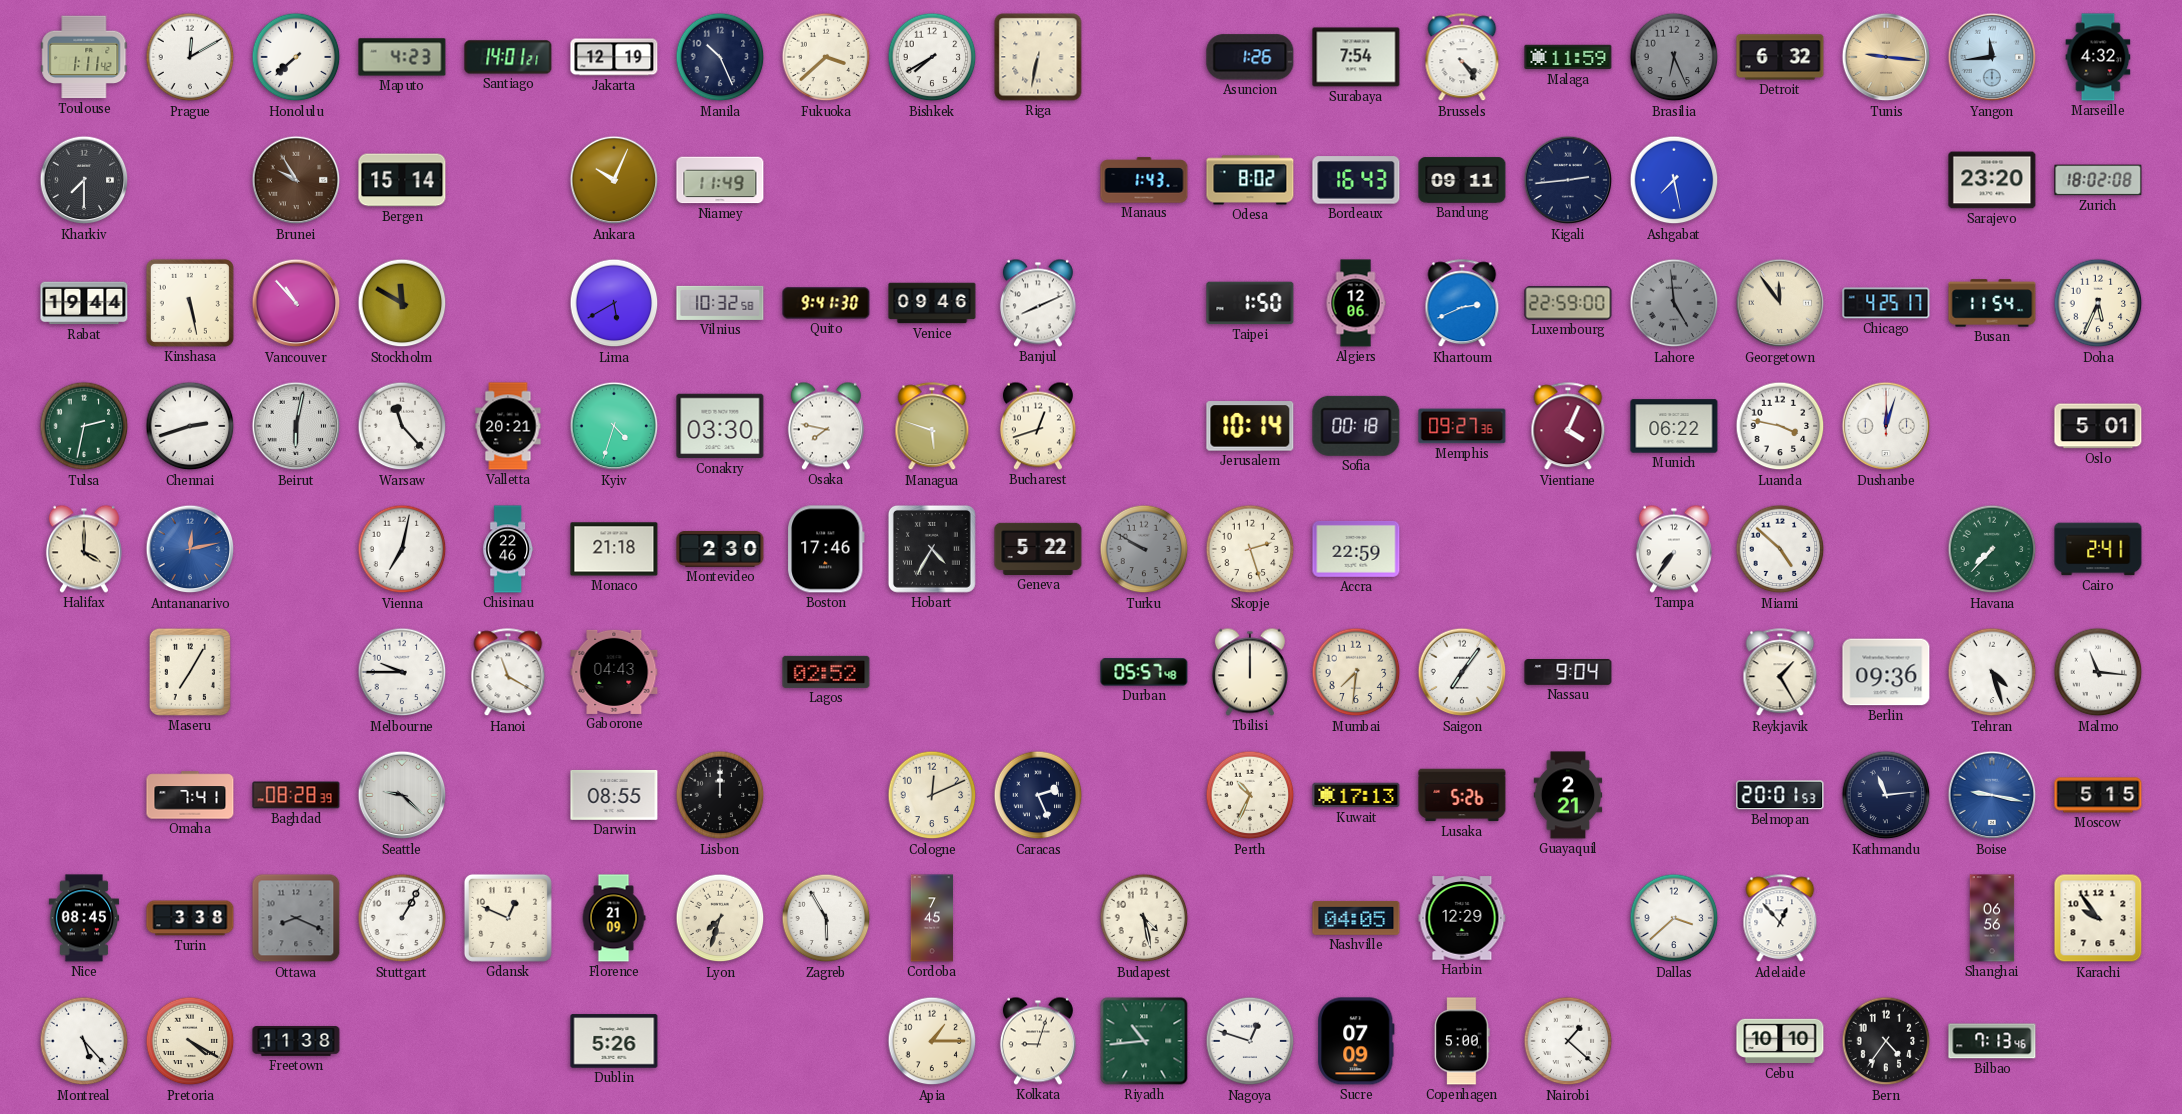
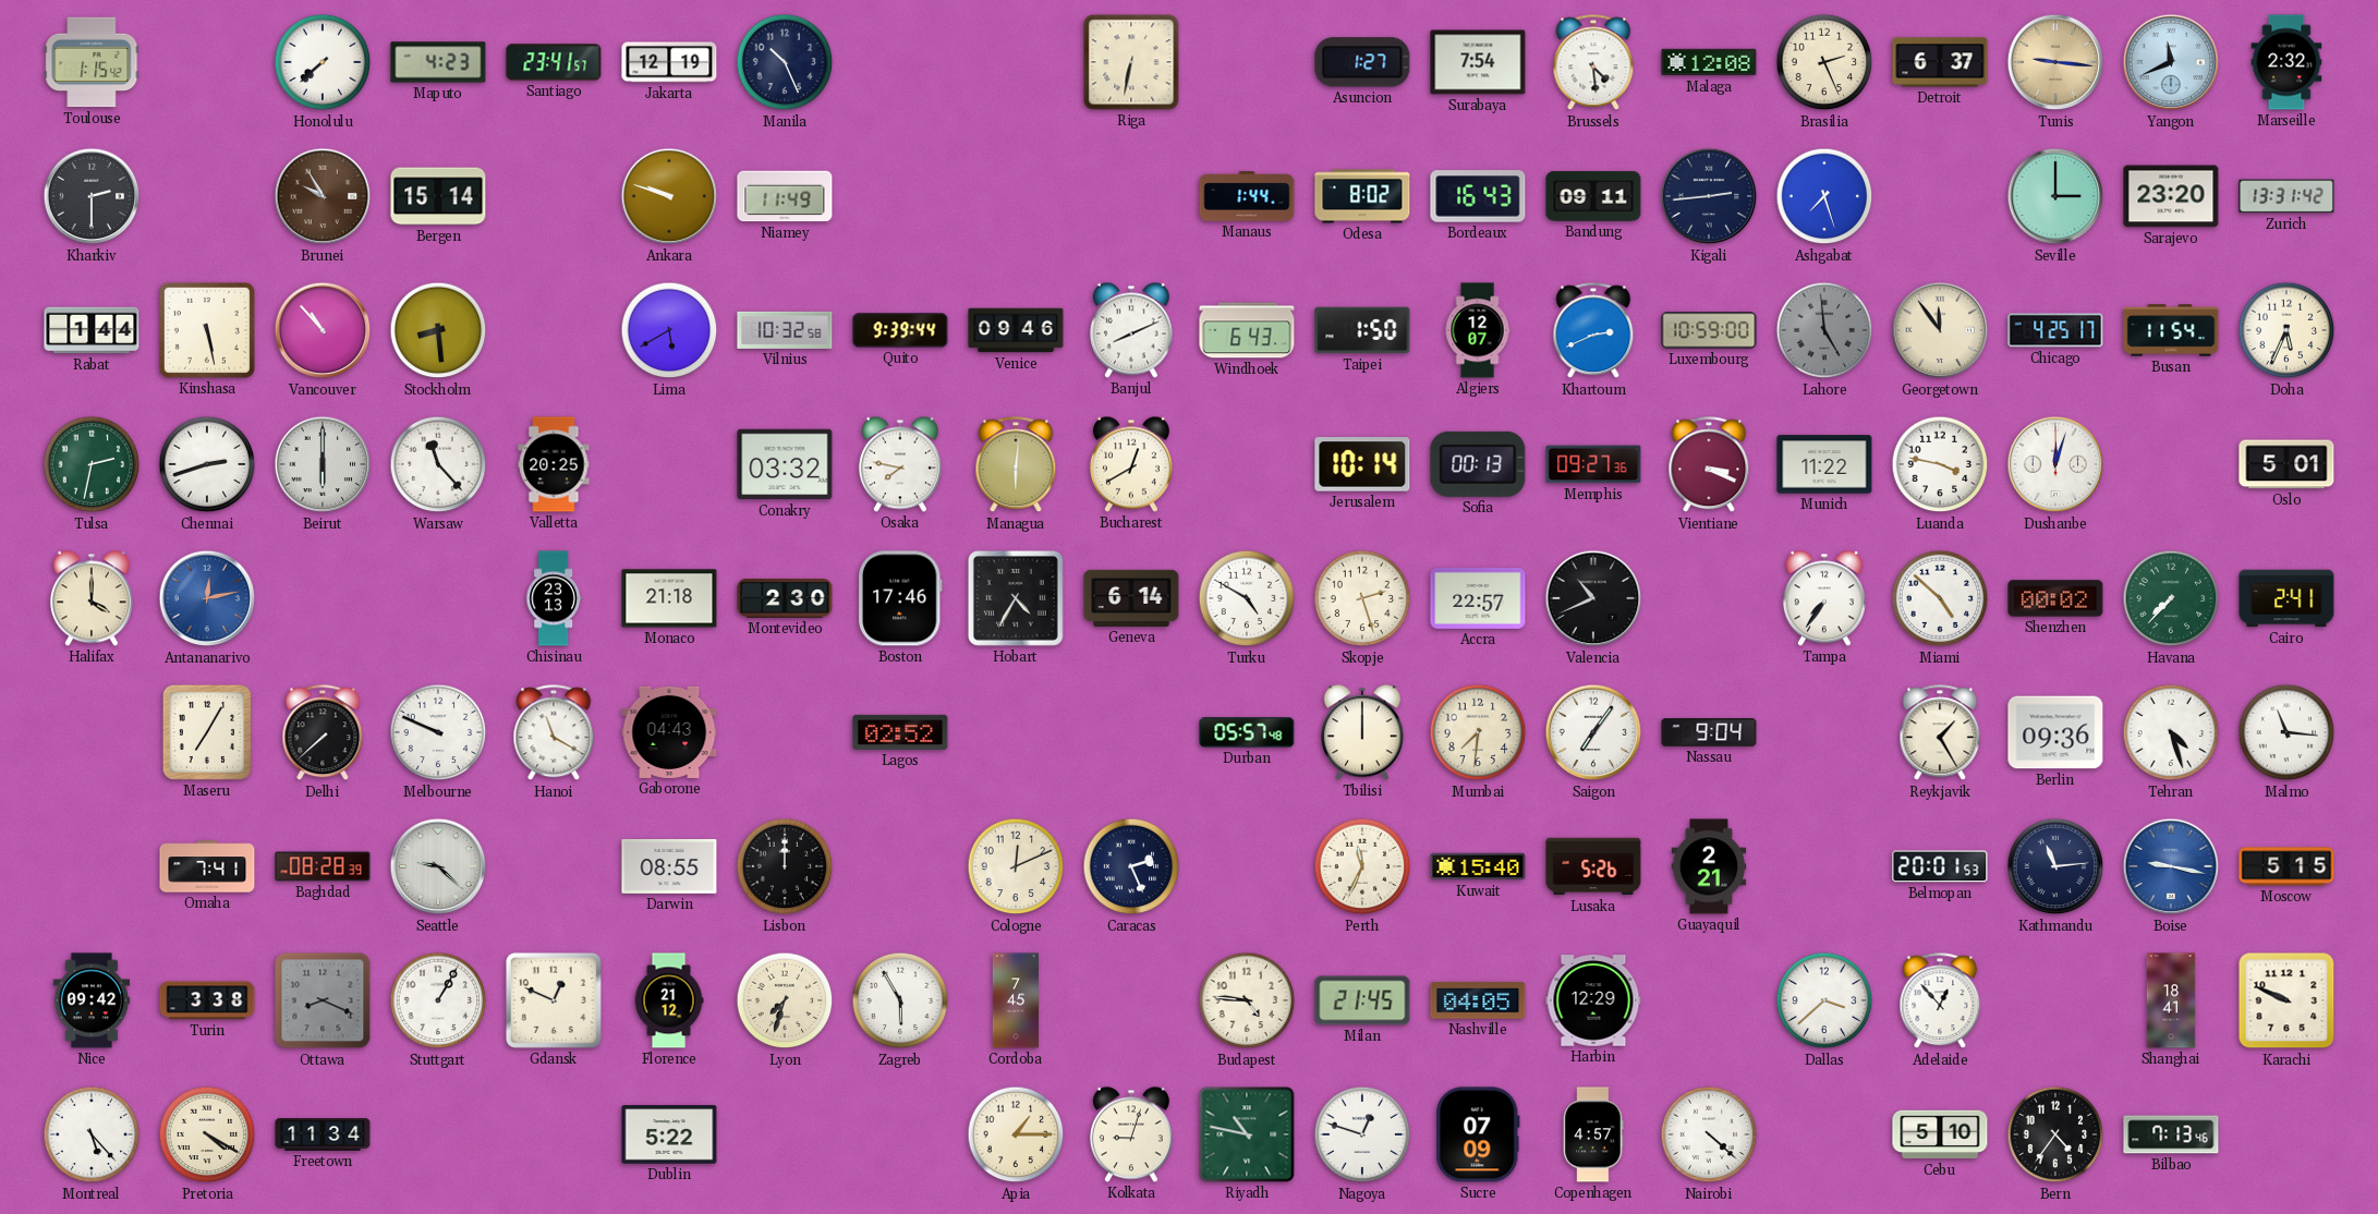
Toulouse: 1:11 -> 1:15
Prague: 12:10 -> none
Santiago: 14:01 -> 23:41
Fukuoka: 3:38 -> none
Bishkek: 7:40 -> none
Asuncion: 1:26 -> 1:27
Brussels: 4:24 -> 4:29
Malaga: 11:59 -> 12:08
Brasilia: 6:26 -> 2:26
Brasilia dial: grey -> cream
Detroit: 6:32 -> 6:37
Yangon: 11:44 -> 11:41
Marseille: 4:32 -> 2:32
Kharkiv: 7:30 -> 2:30
Ankara: 10:04 -> 9:48
Manaus: 1:43 -> 1:44
Ashgabat: 7:28 -> 7:27
Seville: none -> 3:00
Zurich: 18:02 -> 13:31
Rabat: 19:44 -> 1:44
Stockholm: 11:50 -> 8:29
Quito: 9:41 -> 9:39
Windhoek: none -> 6:43
Algiers: 12:06 -> 12:07
Luxembourg: 22:59 -> 10:59
Beirut: 6:02 -> 6:00
Valletta: 20:21 -> 20:25
Kyiv: 4:33 -> none
Conakry: 03:30 -> 03:32
Managua: 5:48 -> 6:01
Bucharest: 12:42 -> 12:40
Sofia: 00:18 -> 00:13
Vientiane: 4:04 -> 3:19
Munich: 06:22 -> 11:22
Vienna: 7:02 -> none
Chisinau: 22:46 -> 23:13
Geneva: 5:22 -> 6:14
Turku: 9:50 -> 4:50
Turku dial: grey -> white
Accra: 22:59 -> 22:57
Valencia: none -> 10:41
Shenzhen: none -> 00:02
Delhi: none -> 7:38
Melbourne: 9:45 -> 9:49
Perth: 10:34 -> 11:34
Kuwait: 17:13 -> 15:40
Nice: 08:45 -> 09:42
Florence: 21:09 -> 21:12
Budapest: 4:28 -> 4:46
Milan: none -> 21:45
Shanghai: 06:56 -> 18:41
Karachi: 9:54 -> 9:49
Freetown: 11:38 -> 11:34
Dublin: 5:26 -> 5:22
Riyadh: 10:44 -> 10:47
Copenhagen: 5:00 -> 4:57
Nairobi: 1:22 -> 4:22
Cebu: 10:10 -> 5:10
